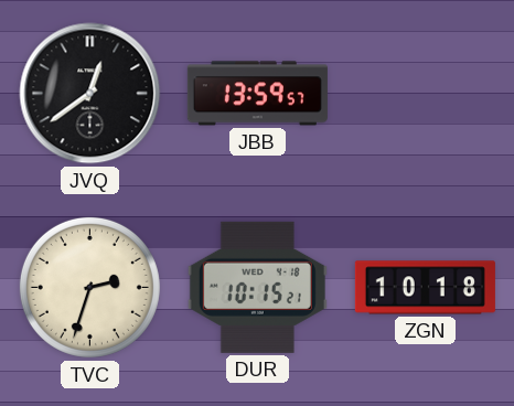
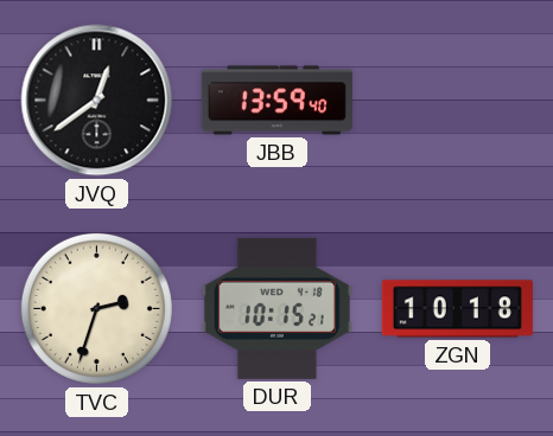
JBB: 13:59:57 -> 13:59:40
